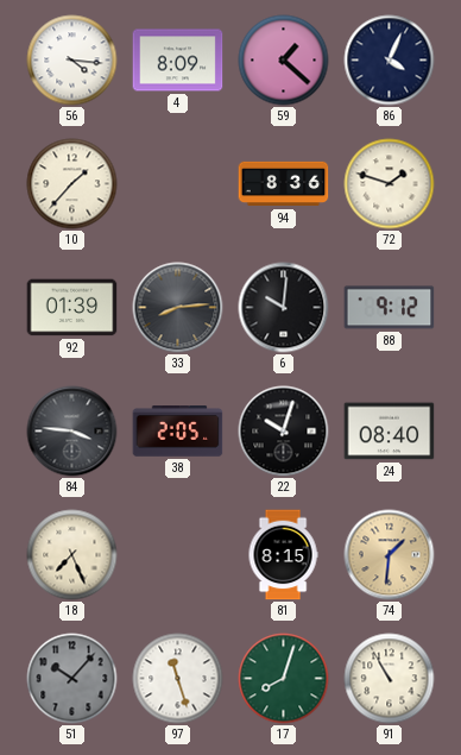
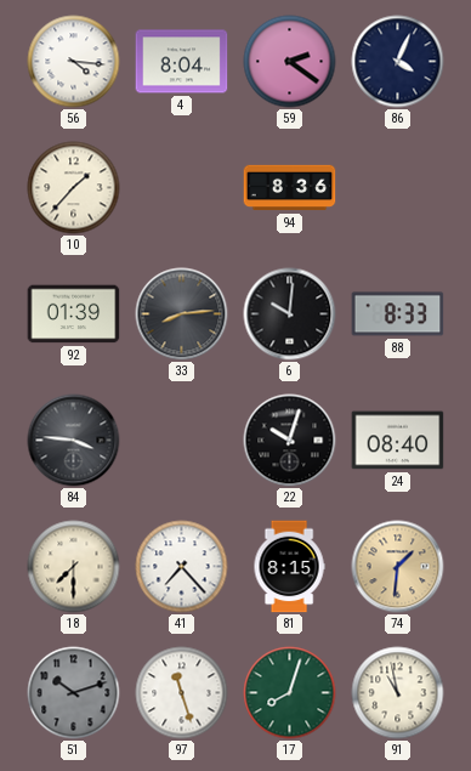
4: 8:09 -> 8:04
59: 1:22 -> 2:21
72: 1:48 -> none
88: 9:12 -> 8:33
38: 2:05 -> none
18: 7:26 -> 7:30
41: none -> 7:23
51: 10:07 -> 10:12
91: 10:55 -> 10:58
